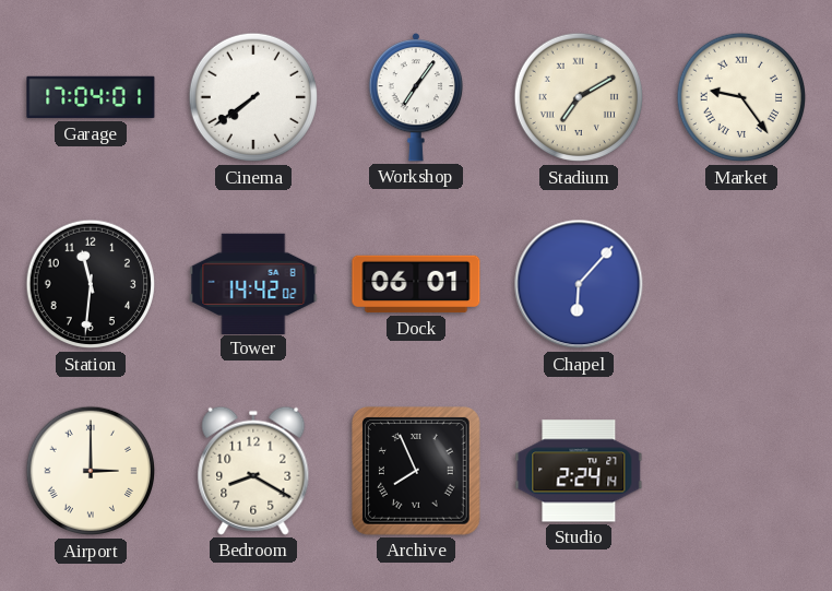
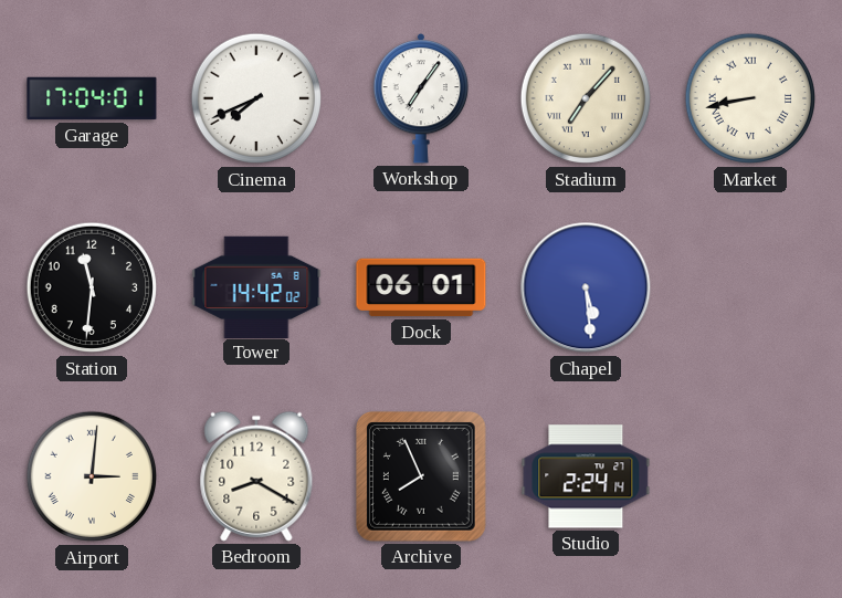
Cinema: 7:39 -> 7:41
Stadium: 7:10 -> 7:07
Market: 9:24 -> 8:43
Chapel: 6:07 -> 5:29
Airport: 3:00 -> 3:01
